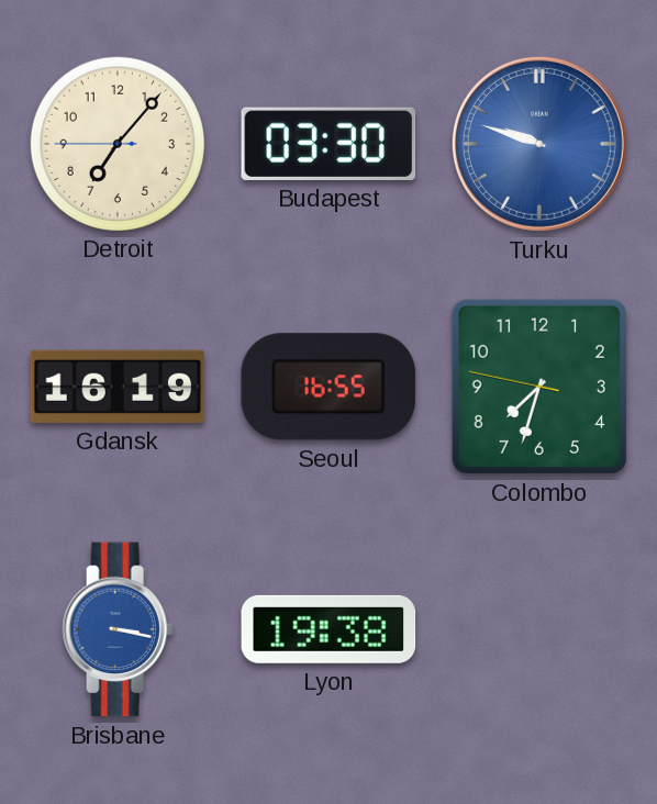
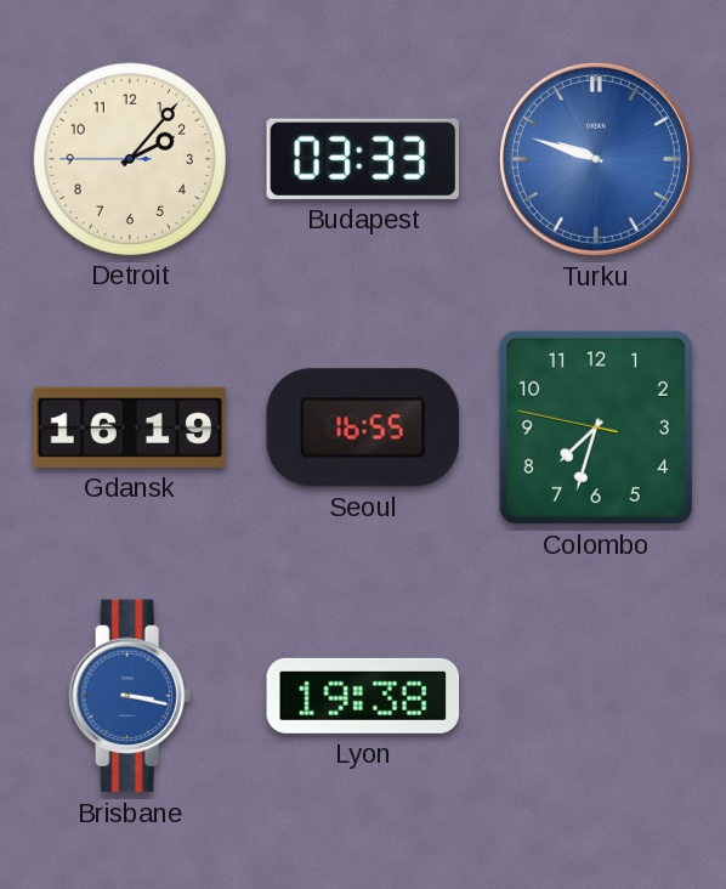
Detroit: 7:06 -> 2:06
Budapest: 03:30 -> 03:33
